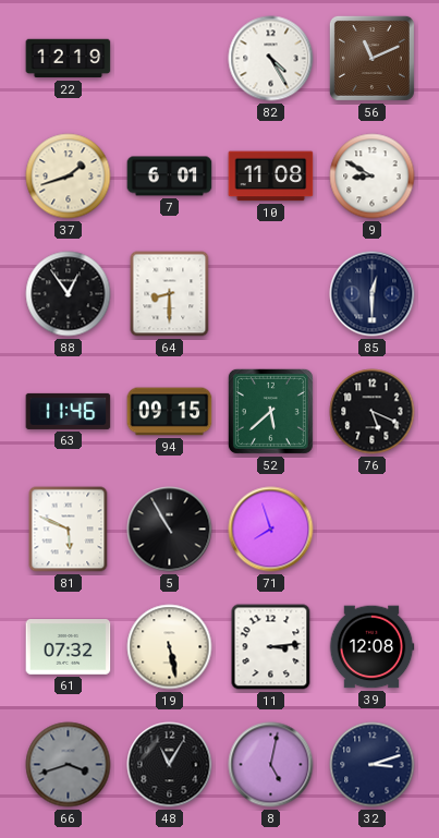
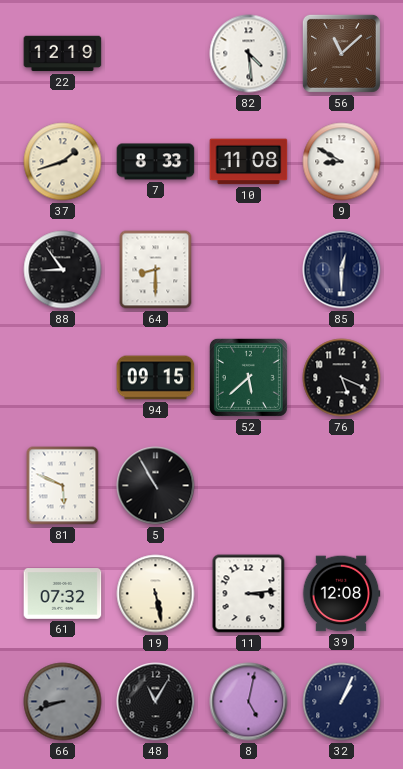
82: 4:25 -> 4:29
56: 11:11 -> 11:08
7: 6:01 -> 8:33
88: 12:54 -> 8:54
63: 11:46 -> none
71: 7:57 -> none
66: 3:42 -> 8:42
32: 3:12 -> 1:04
